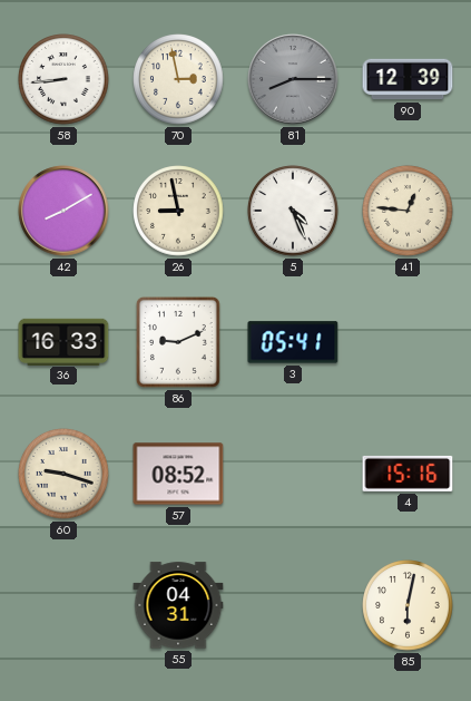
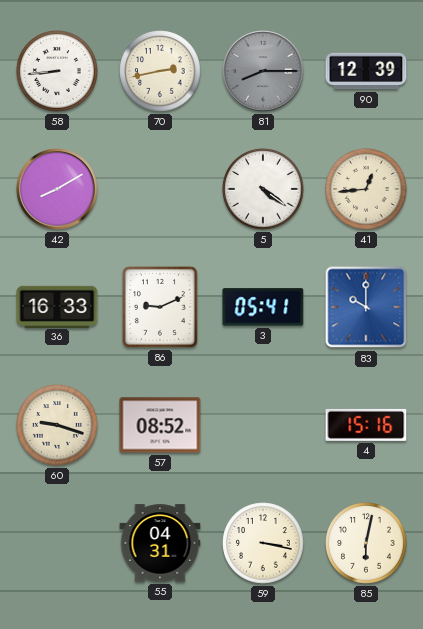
70: 2:58 -> 2:43
26: 8:58 -> none
5: 4:26 -> 4:21
41: 12:46 -> 12:44
83: none -> 10:00
59: none -> 3:17
